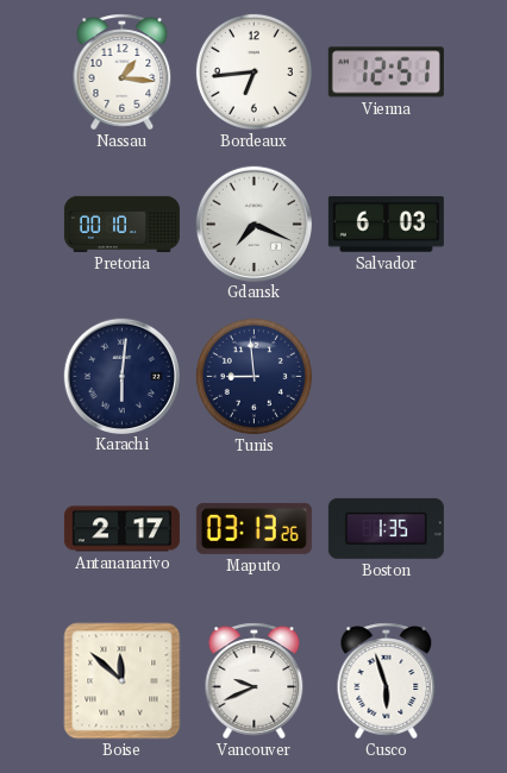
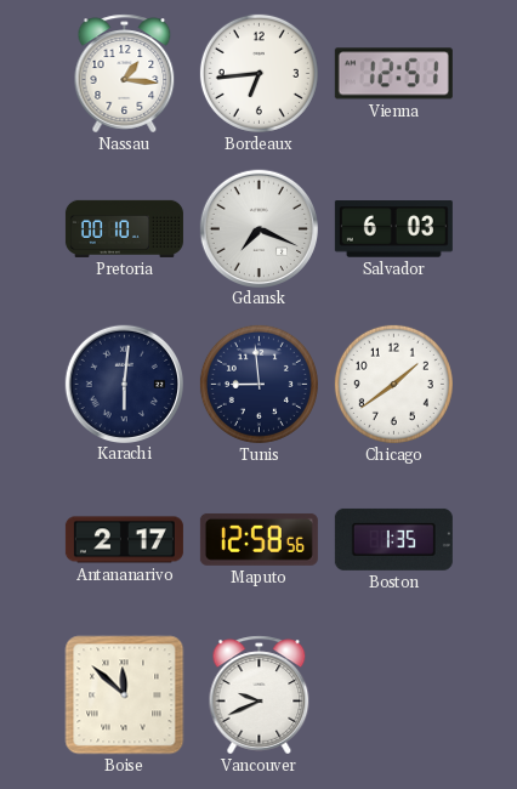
Chicago: none -> 1:39
Maputo: 03:13 -> 12:58
Cusco: 5:57 -> none
